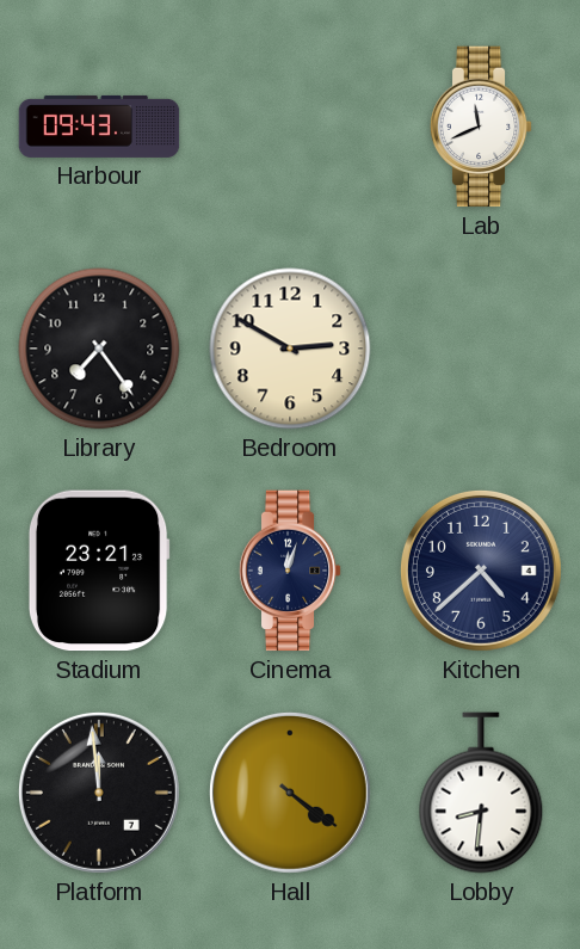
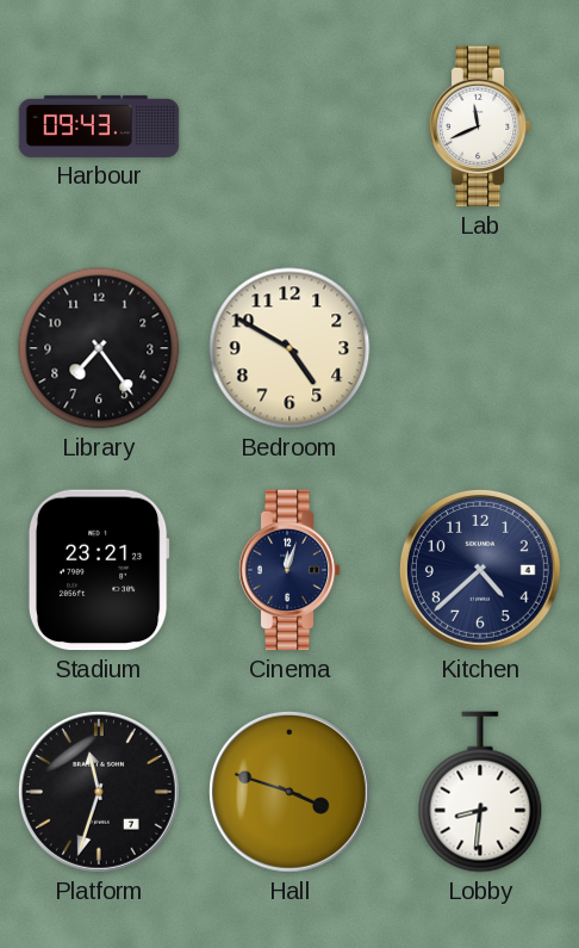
Bedroom: 2:50 -> 4:50
Platform: 11:59 -> 11:33
Hall: 4:21 -> 3:48
